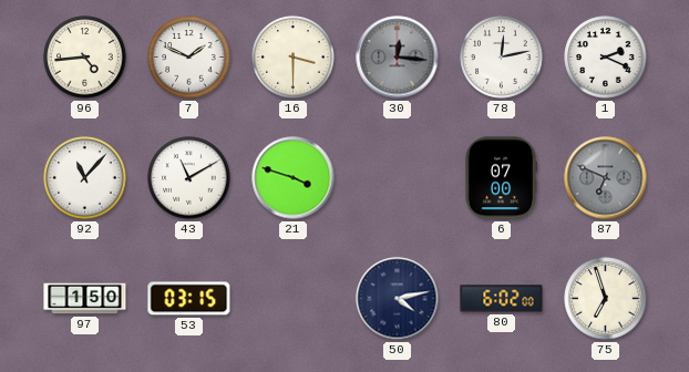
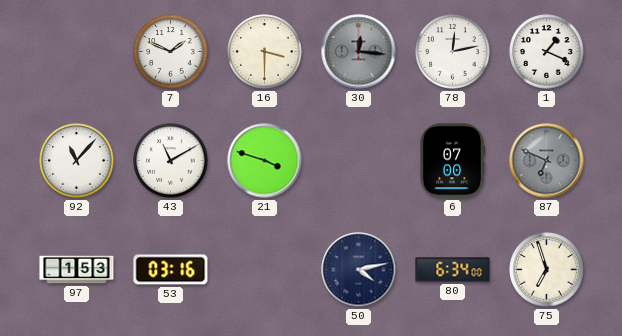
96: 4:44 -> none
1: 2:19 -> 1:19
97: 1:50 -> 1:53
53: 03:15 -> 03:16
80: 6:02 -> 6:34
